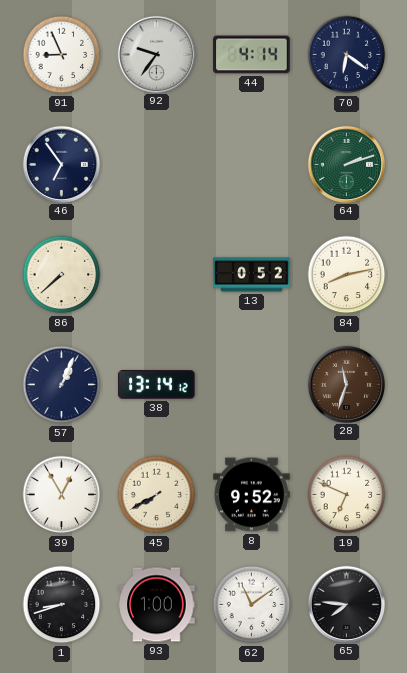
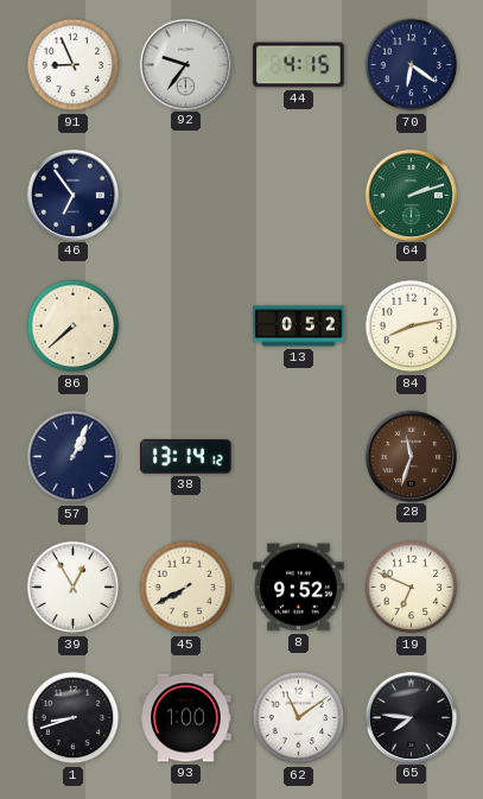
44: 4:14 -> 4:15
